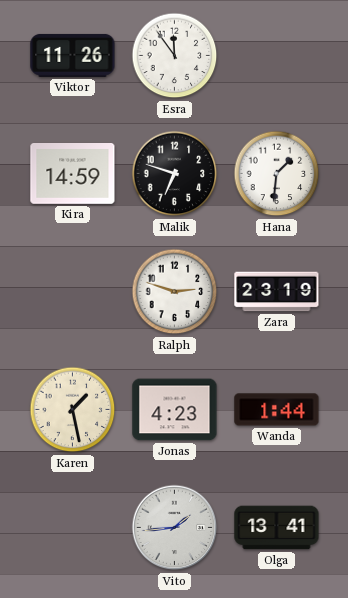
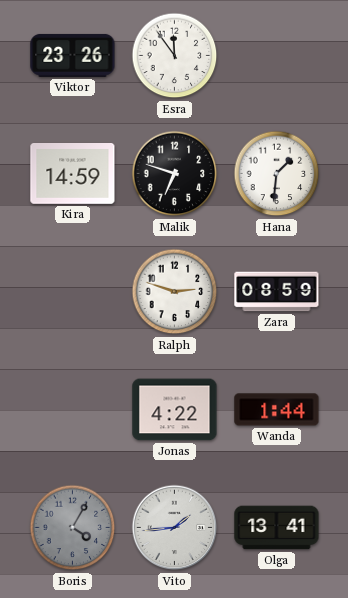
Viktor: 11:26 -> 23:26
Zara: 23:19 -> 08:59
Karen: 1:28 -> none
Jonas: 4:23 -> 4:22
Boris: none -> 4:05
